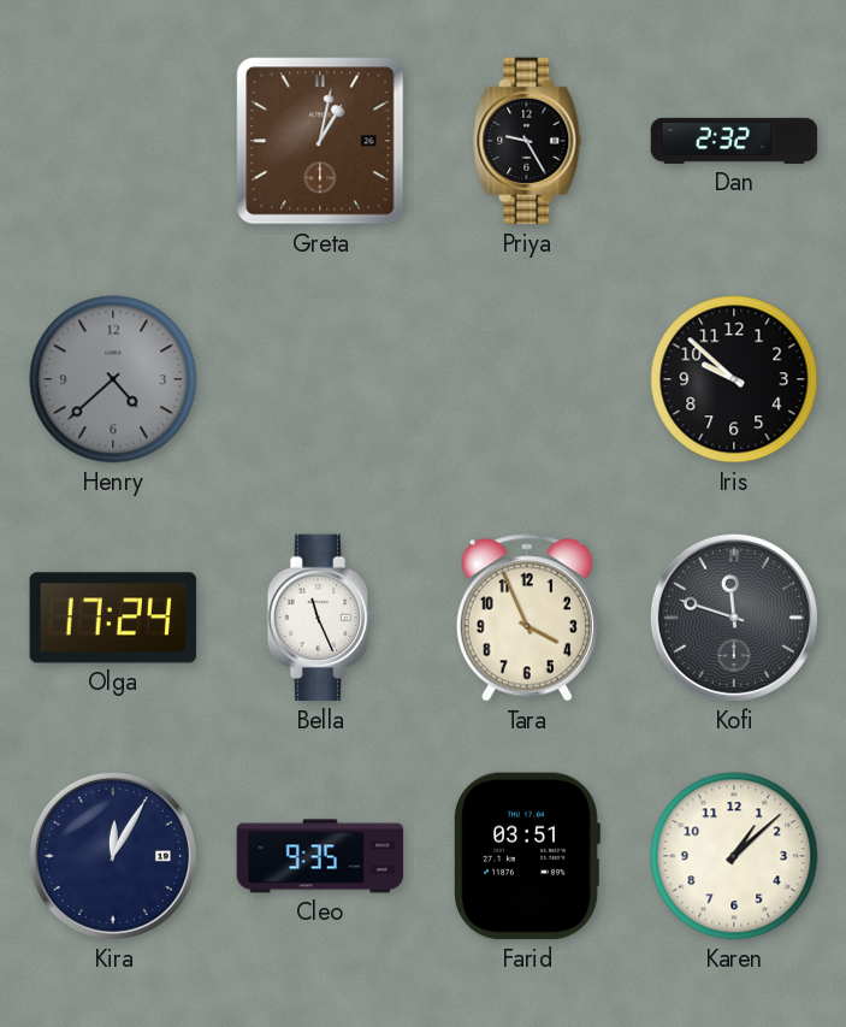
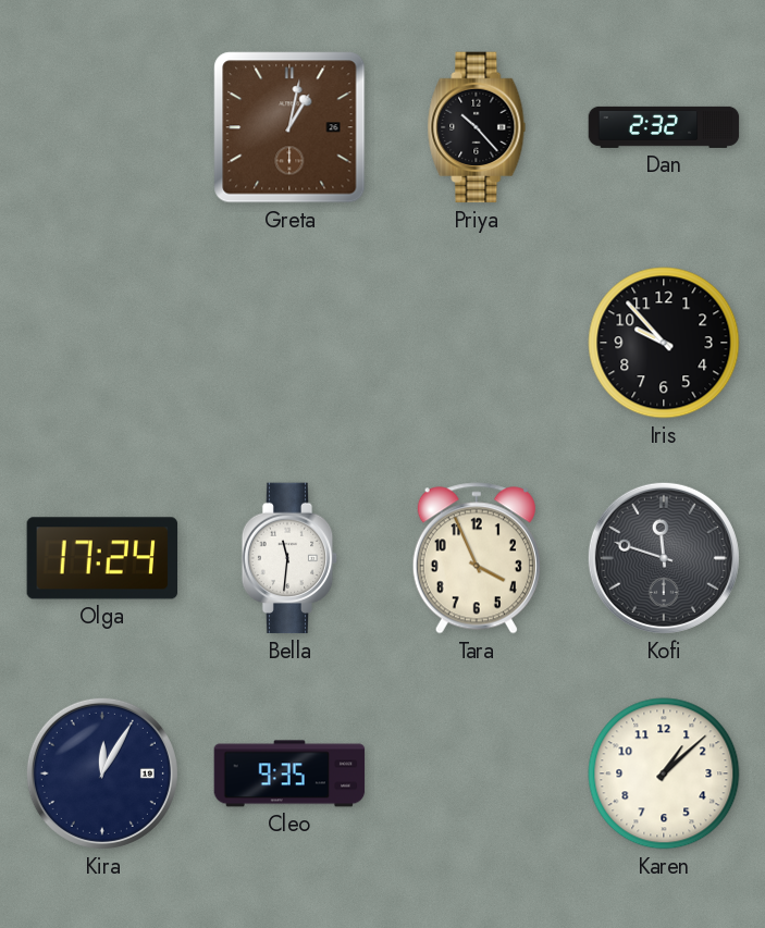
Priya: 9:25 -> 10:23
Henry: 4:38 -> none
Iris: 9:52 -> 9:53
Bella: 11:26 -> 11:31
Farid: 03:51 -> none
